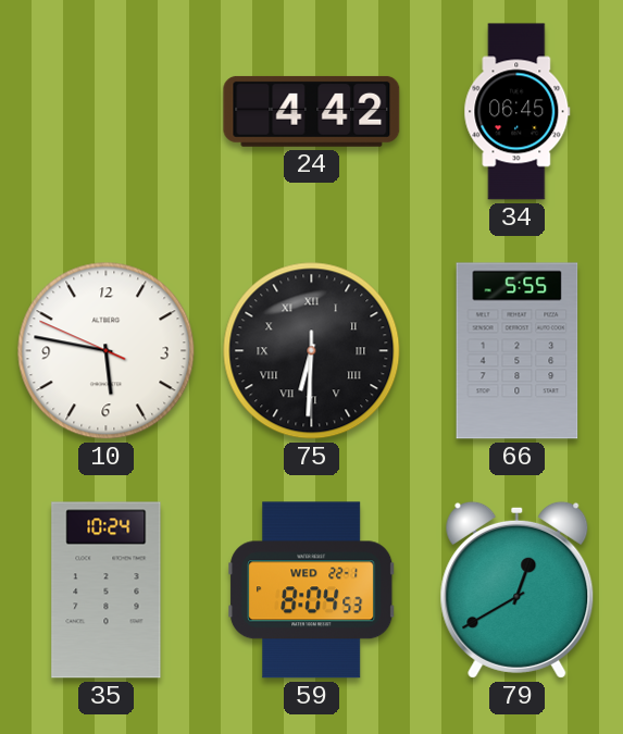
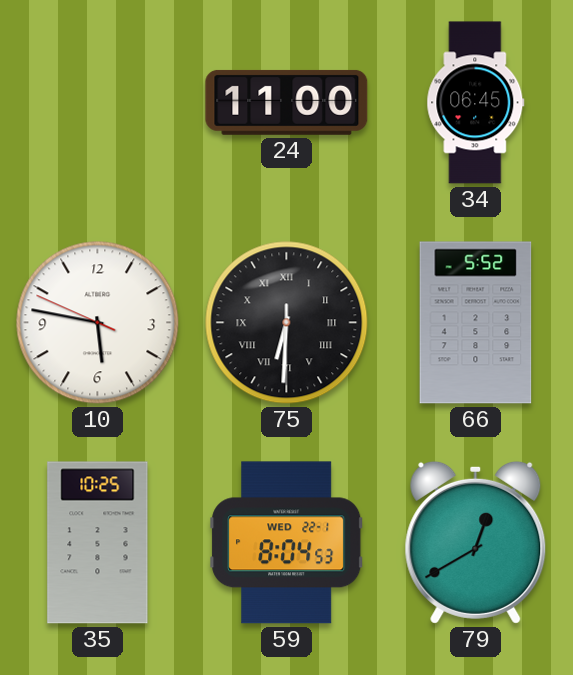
24: 4:42 -> 11:00
66: 5:55 -> 5:52
35: 10:24 -> 10:25
